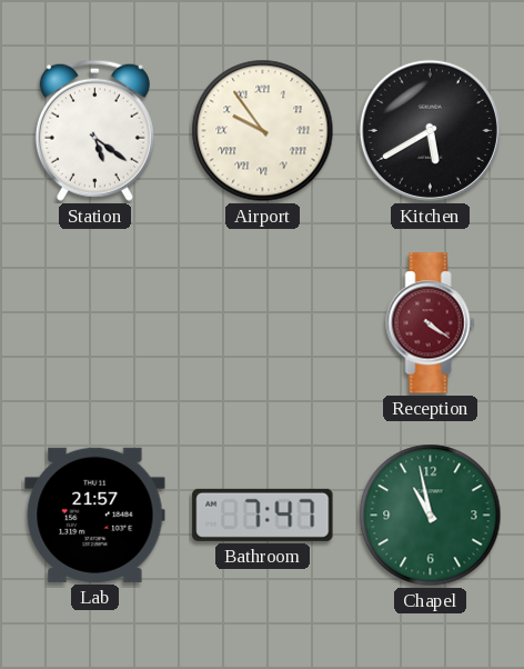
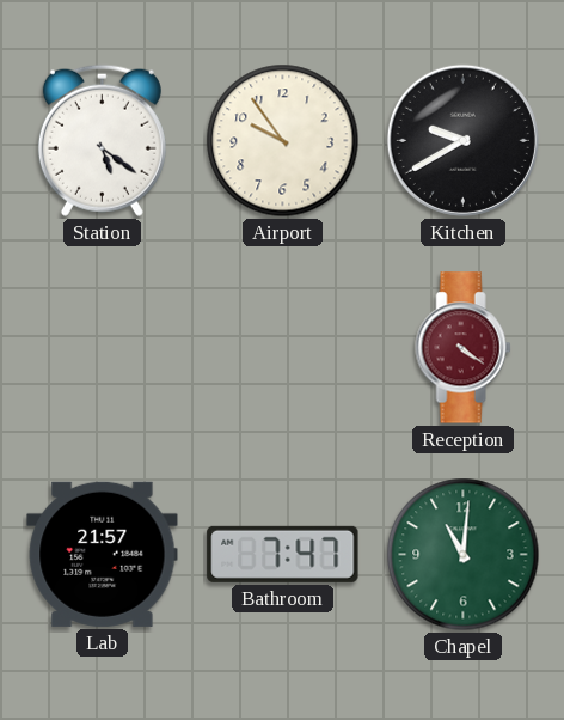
Airport numerals: Roman -> Arabic
Kitchen: 5:40 -> 9:40
Chapel: 10:58 -> 11:01
